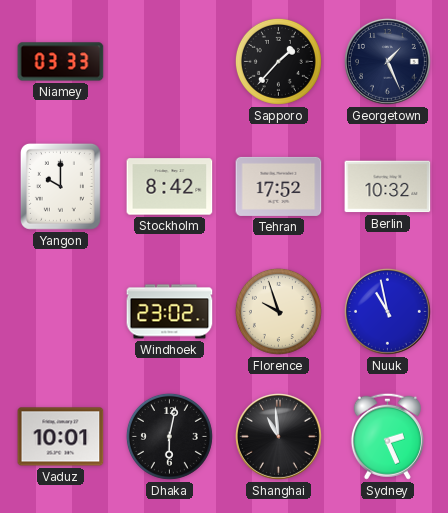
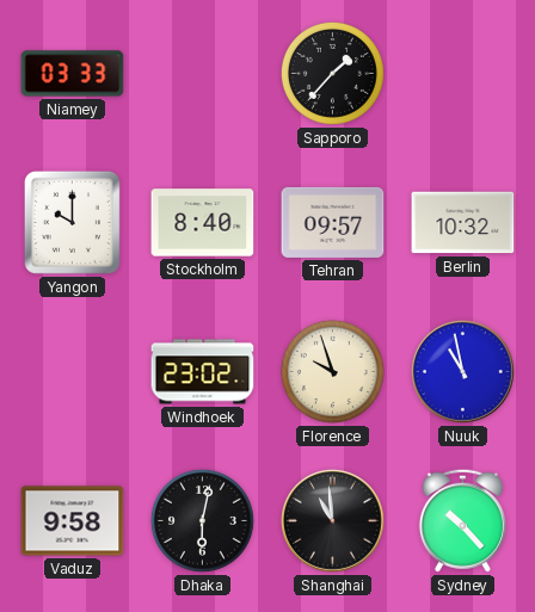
Georgetown: 1:26 -> none
Stockholm: 8:42 -> 8:40
Tehran: 17:52 -> 09:57
Vaduz: 10:01 -> 9:58
Sydney: 2:26 -> 10:23
